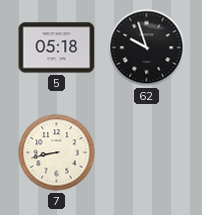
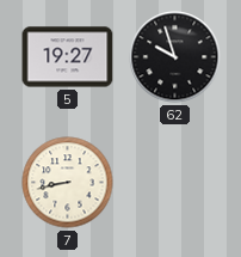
5: 05:18 -> 19:27
